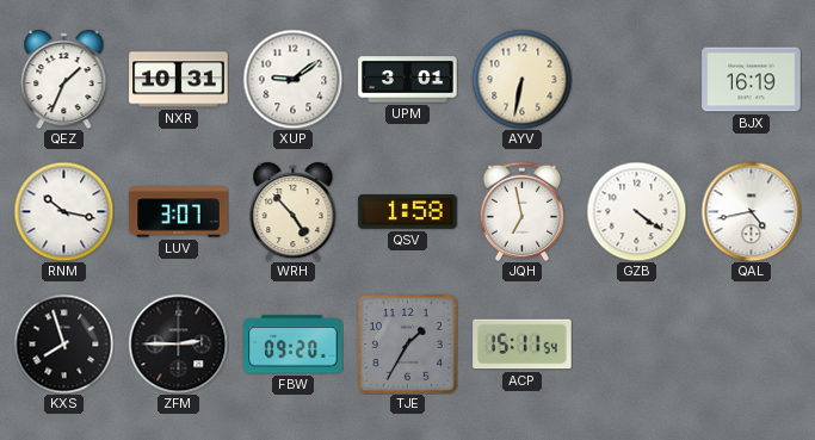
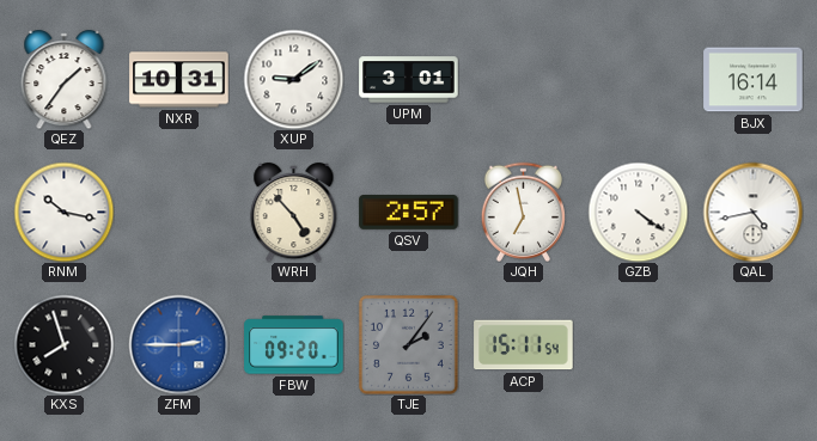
QEZ: 1:34 -> 1:36
AYV: 6:32 -> none
BJX: 16:19 -> 16:14
LUV: 3:07 -> none
QSV: 1:58 -> 2:57
ZFM dial: black -> blue
TJE: 1:35 -> 2:06
